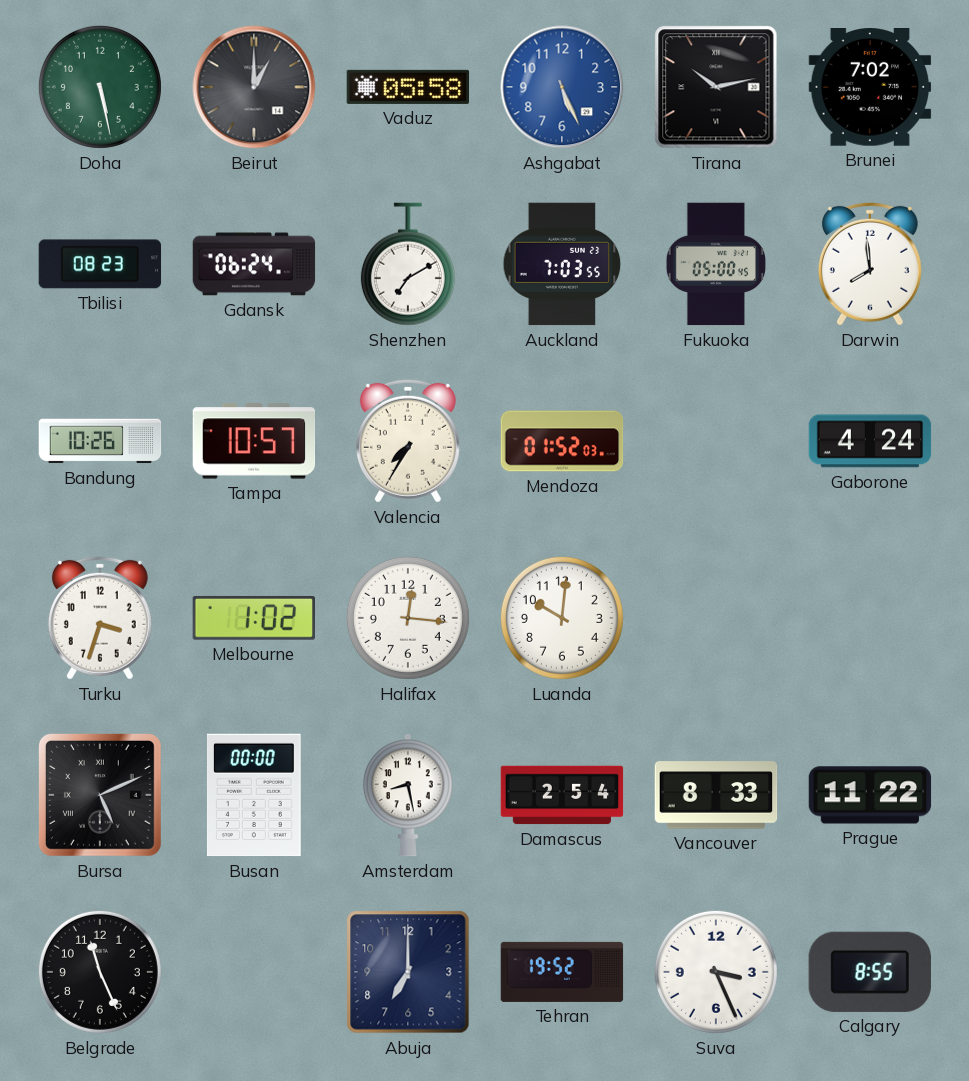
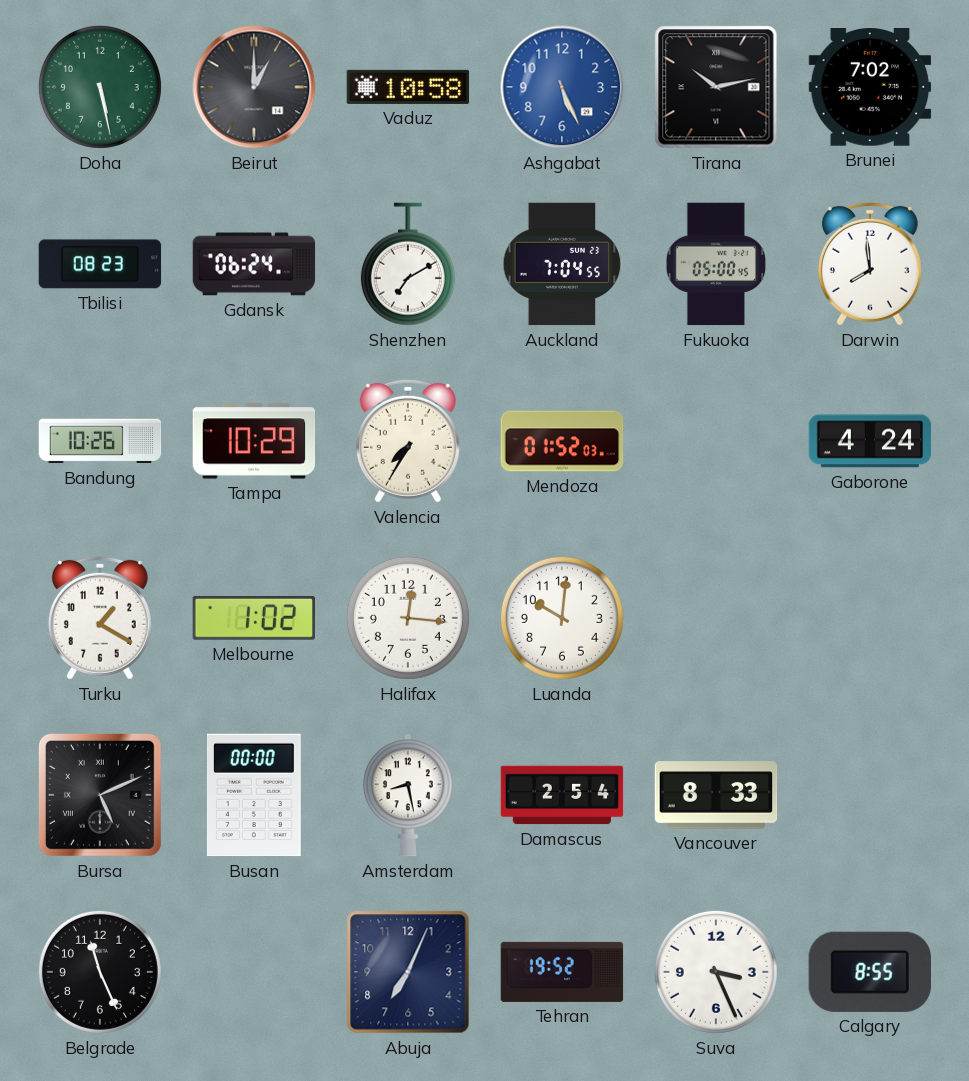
Vaduz: 05:58 -> 10:58
Auckland: 7:03 -> 7:04
Tampa: 10:57 -> 10:29
Turku: 3:33 -> 1:20
Prague: 11:22 -> none
Abuja: 7:00 -> 7:04
